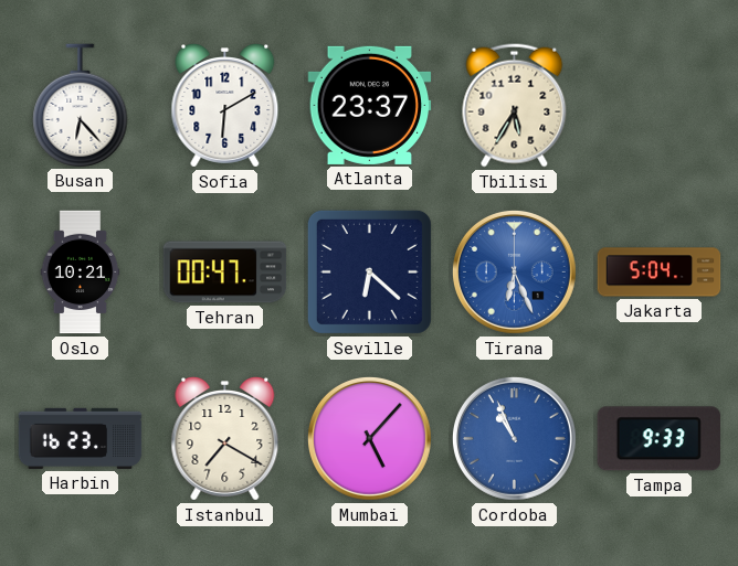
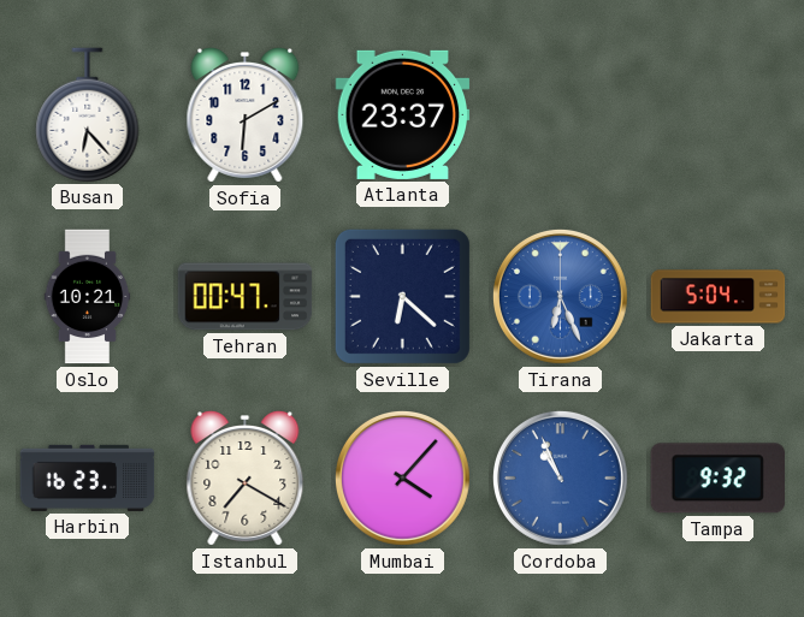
Tbilisi: 5:35 -> none
Mumbai: 5:07 -> 4:07
Tampa: 9:33 -> 9:32
